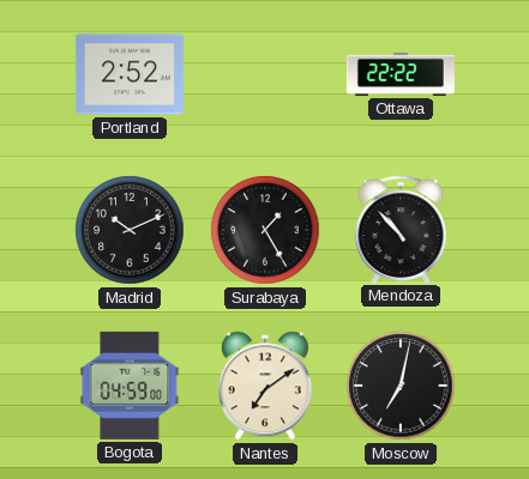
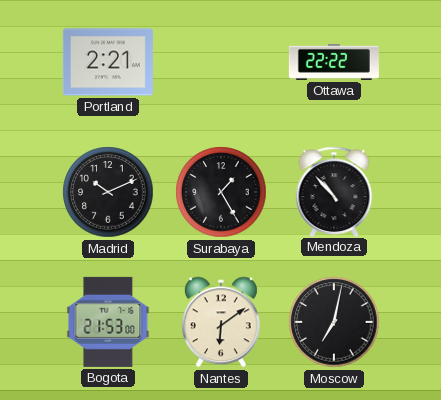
Portland: 2:52 -> 2:21
Bogota: 04:59 -> 21:53
Nantes: 7:09 -> 6:09
